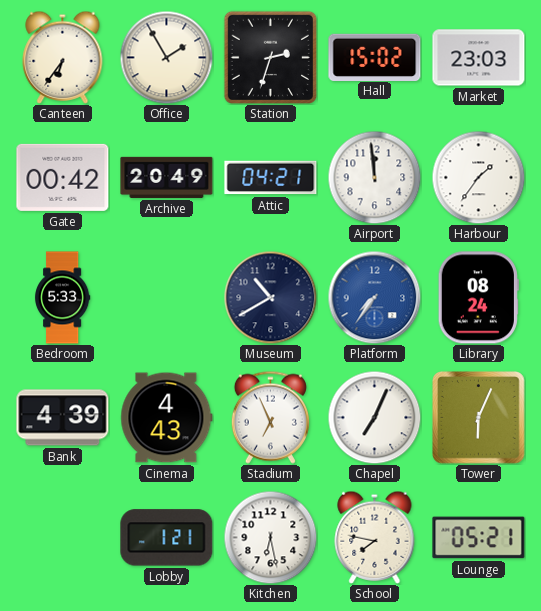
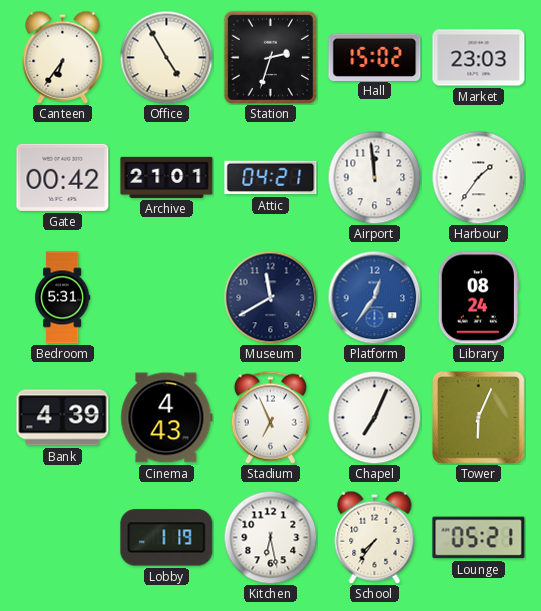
Office: 1:55 -> 4:55
Archive: 20:49 -> 21:01
Bedroom: 5:33 -> 5:31
Museum: 10:40 -> 11:40
Platform: 7:36 -> 12:36
Lobby: 1:21 -> 1:19
School: 7:47 -> 7:36
